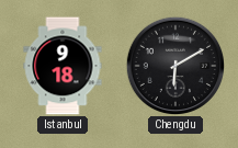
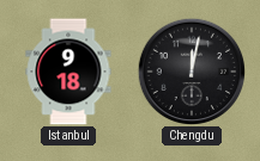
Chengdu: 6:10 -> 12:02
